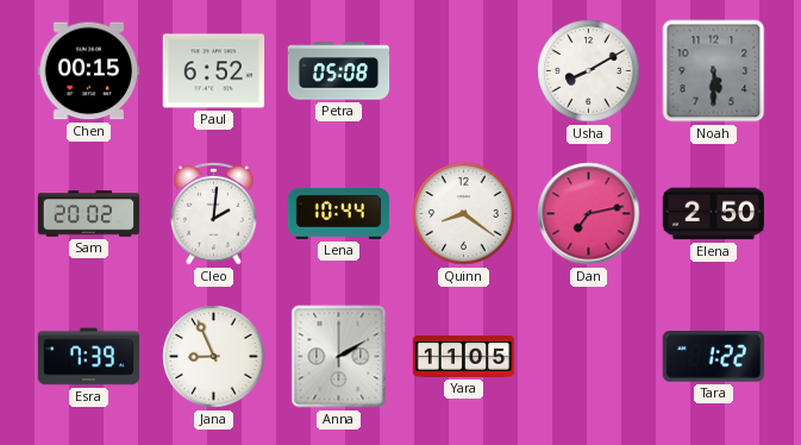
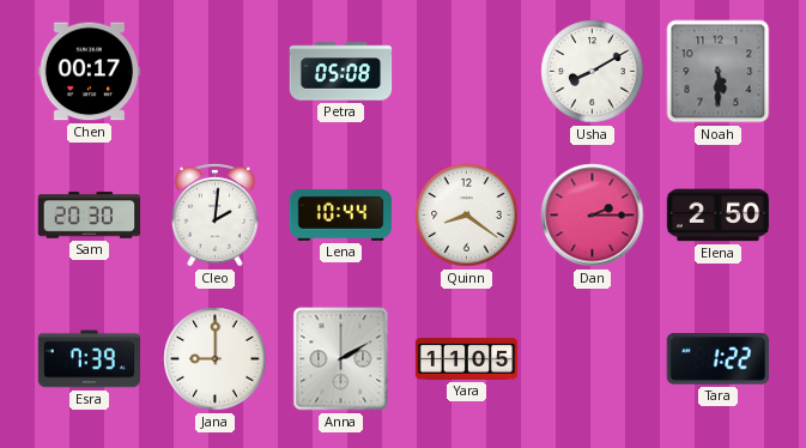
Chen: 00:15 -> 00:17
Paul: 6:52 -> none
Sam: 20:02 -> 20:30
Dan: 7:13 -> 2:15
Jana: 8:56 -> 9:00
